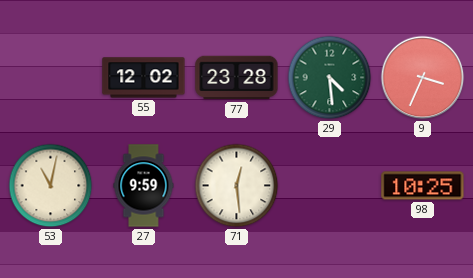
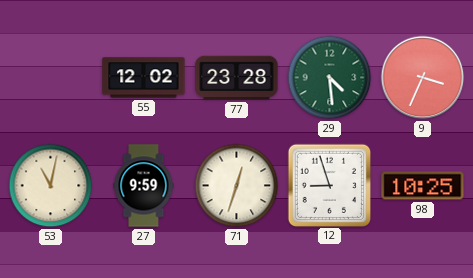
71: 12:29 -> 12:33
12: none -> 8:57
